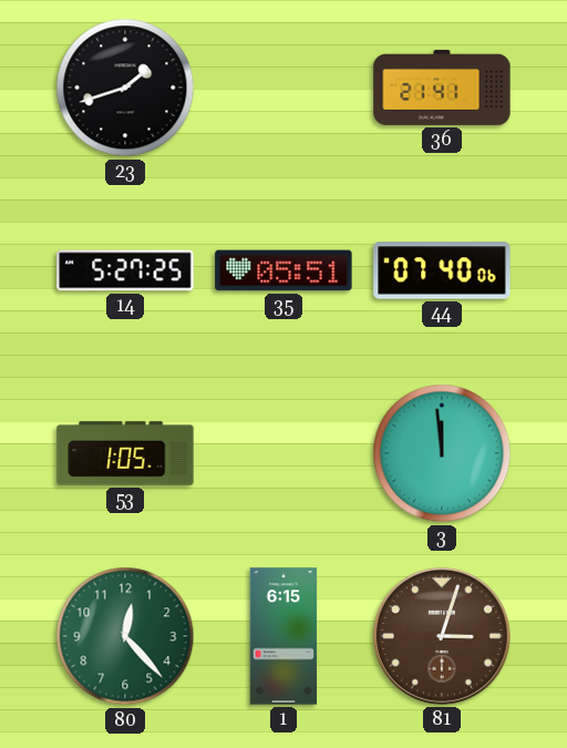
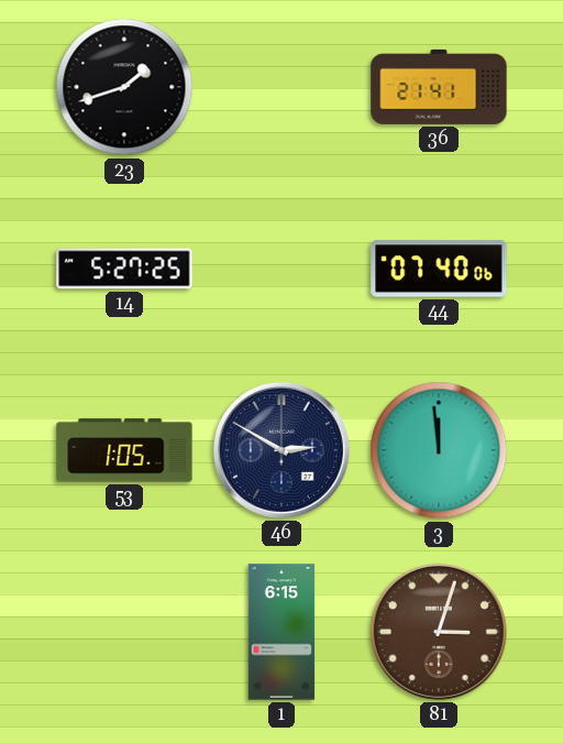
35: 05:51 -> none
46: none -> 2:50
80: 12:23 -> none
